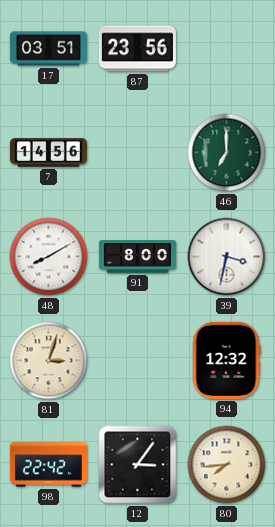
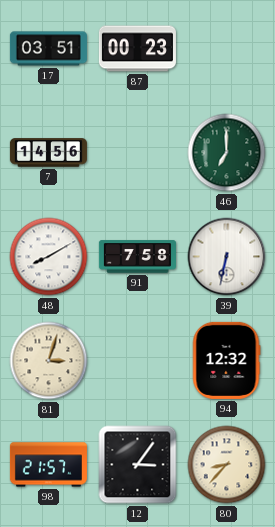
87: 23:56 -> 00:23
91: 8:00 -> 7:58
39: 3:32 -> 6:32
98: 22:42 -> 21:57
80: 7:44 -> 8:37
